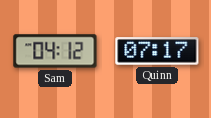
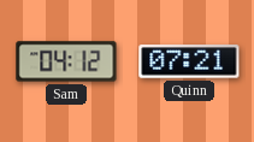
Quinn: 07:17 -> 07:21
